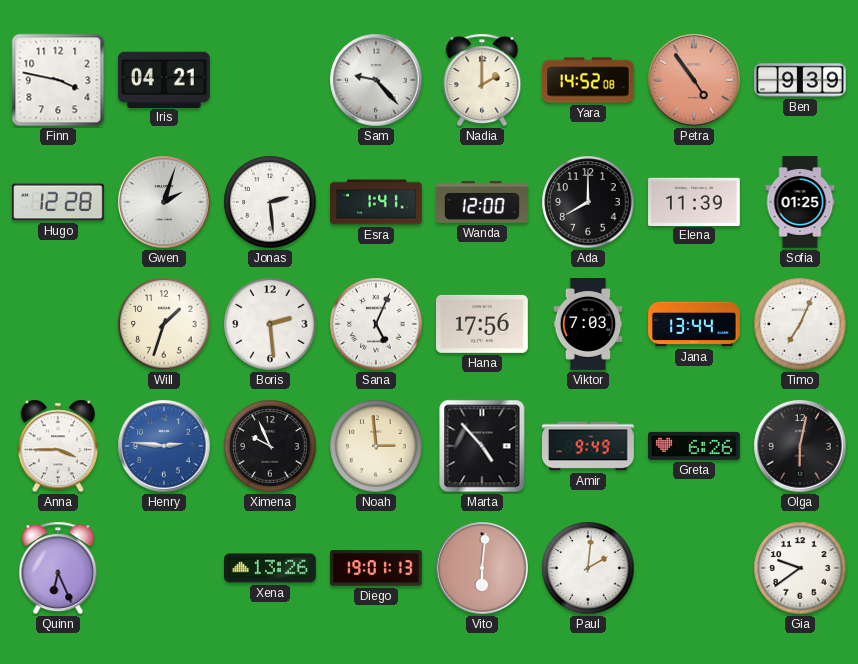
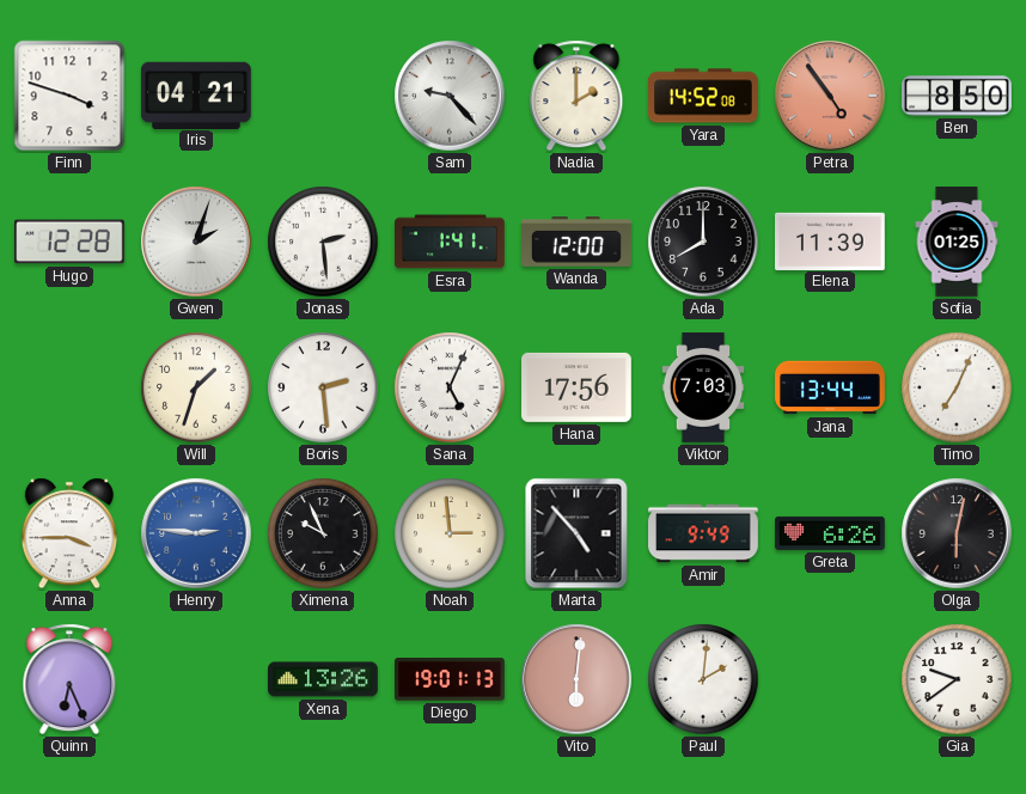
Finn: 3:47 -> 3:48
Ben: 9:39 -> 8:50
